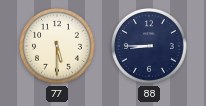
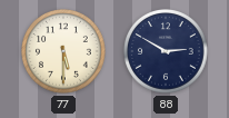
88: 8:45 -> 2:50
